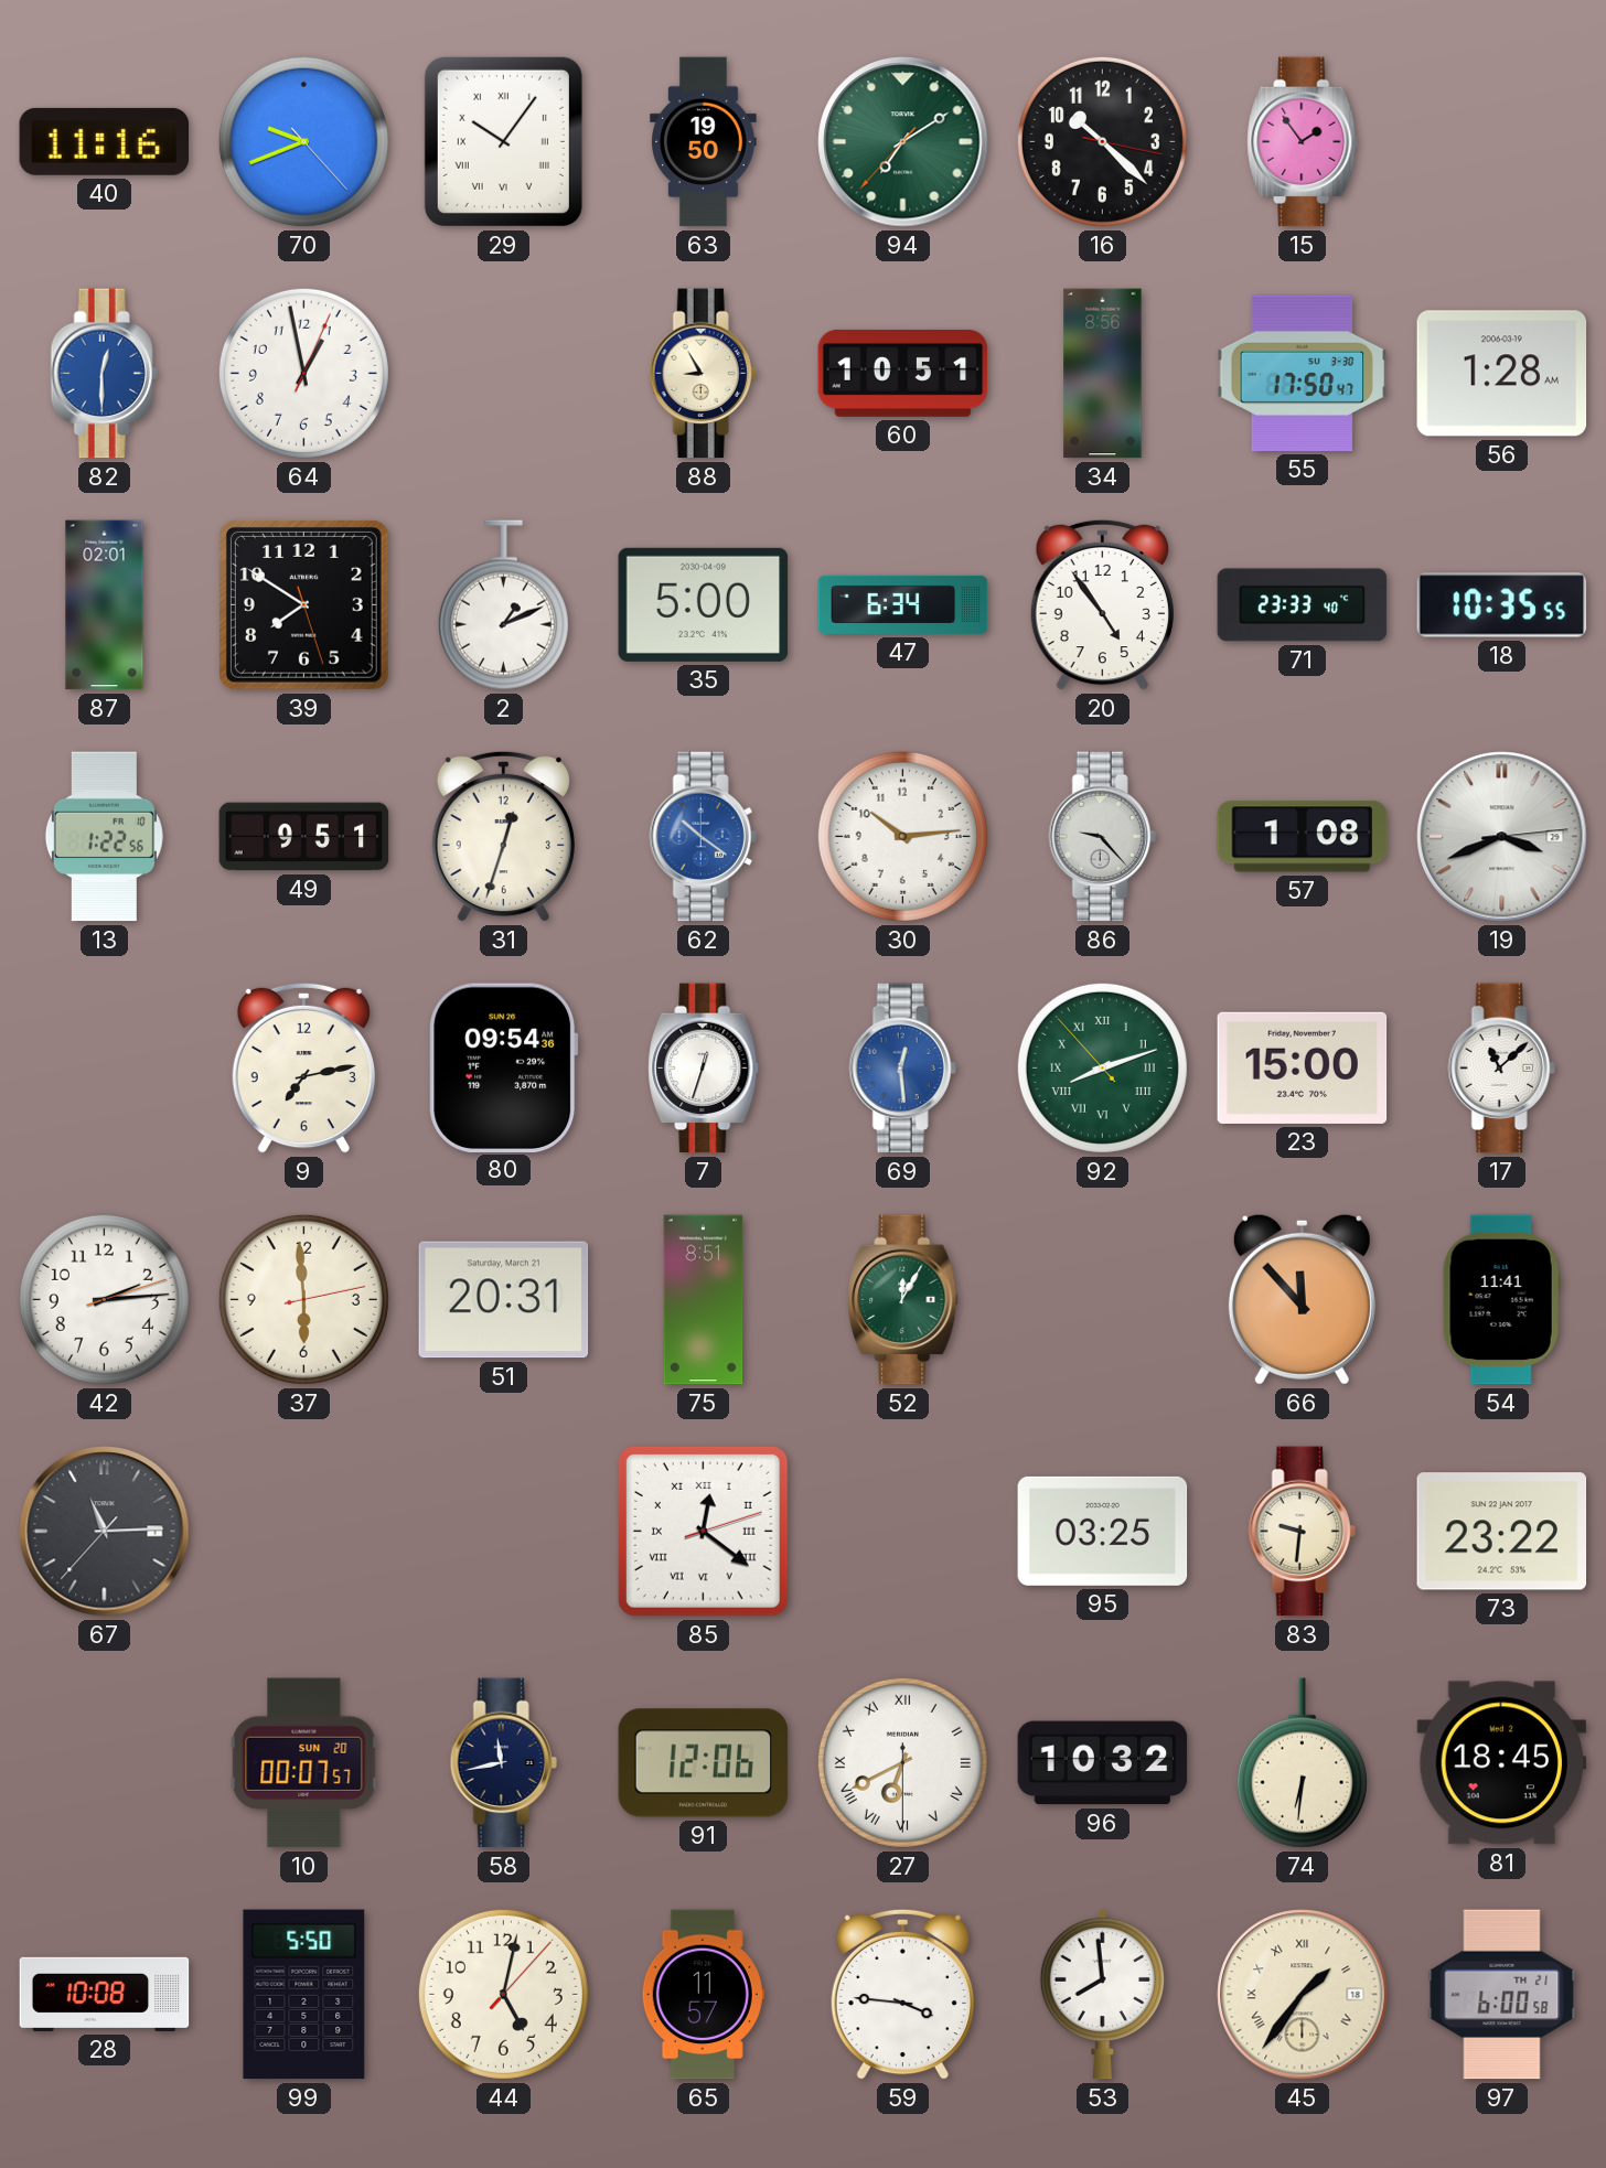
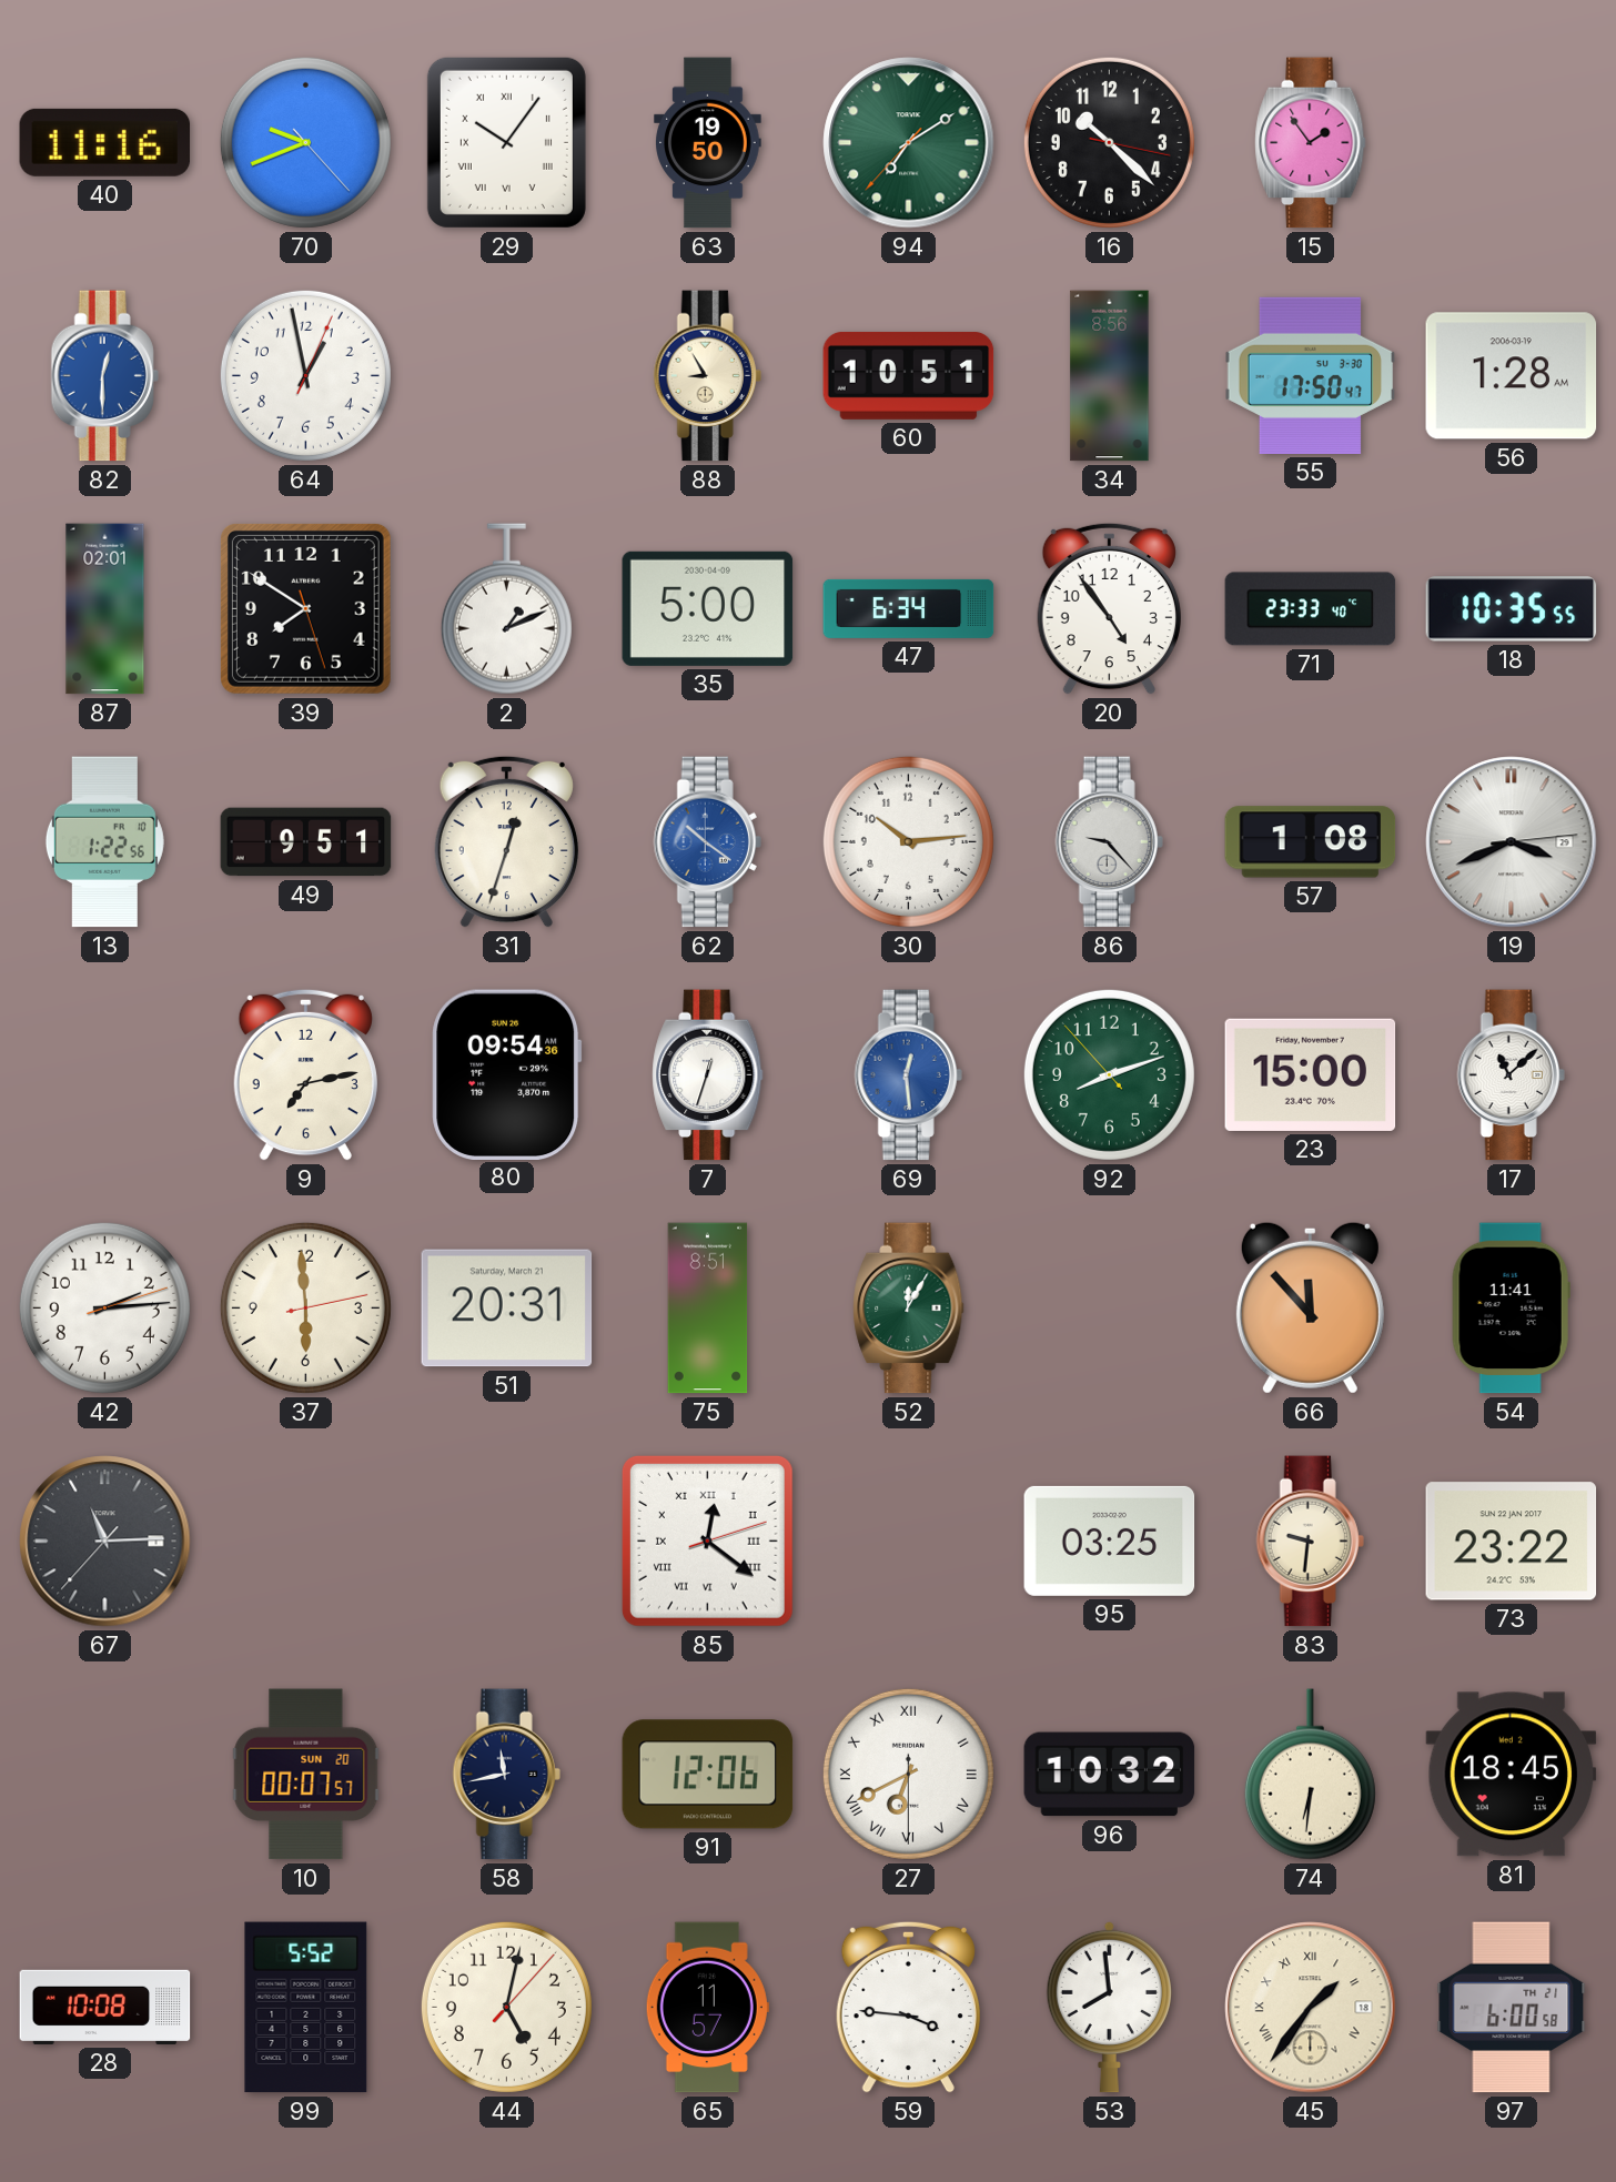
92 numerals: Roman -> Arabic
99: 5:50 -> 5:52
